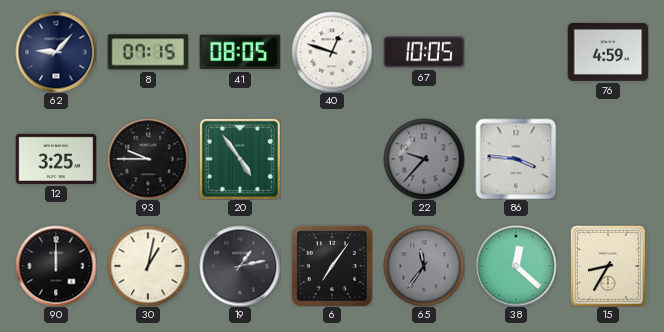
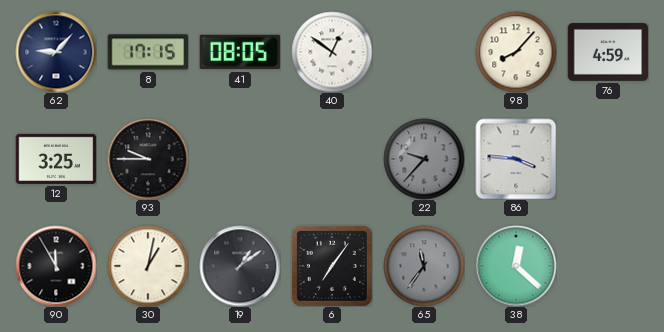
8: 07:15 -> 17:15
40: 12:48 -> 12:51
67: 10:05 -> none
98: none -> 8:07
20: 4:54 -> none
90: 12:00 -> 11:55
19: 1:13 -> 1:09
15: 8:35 -> none
